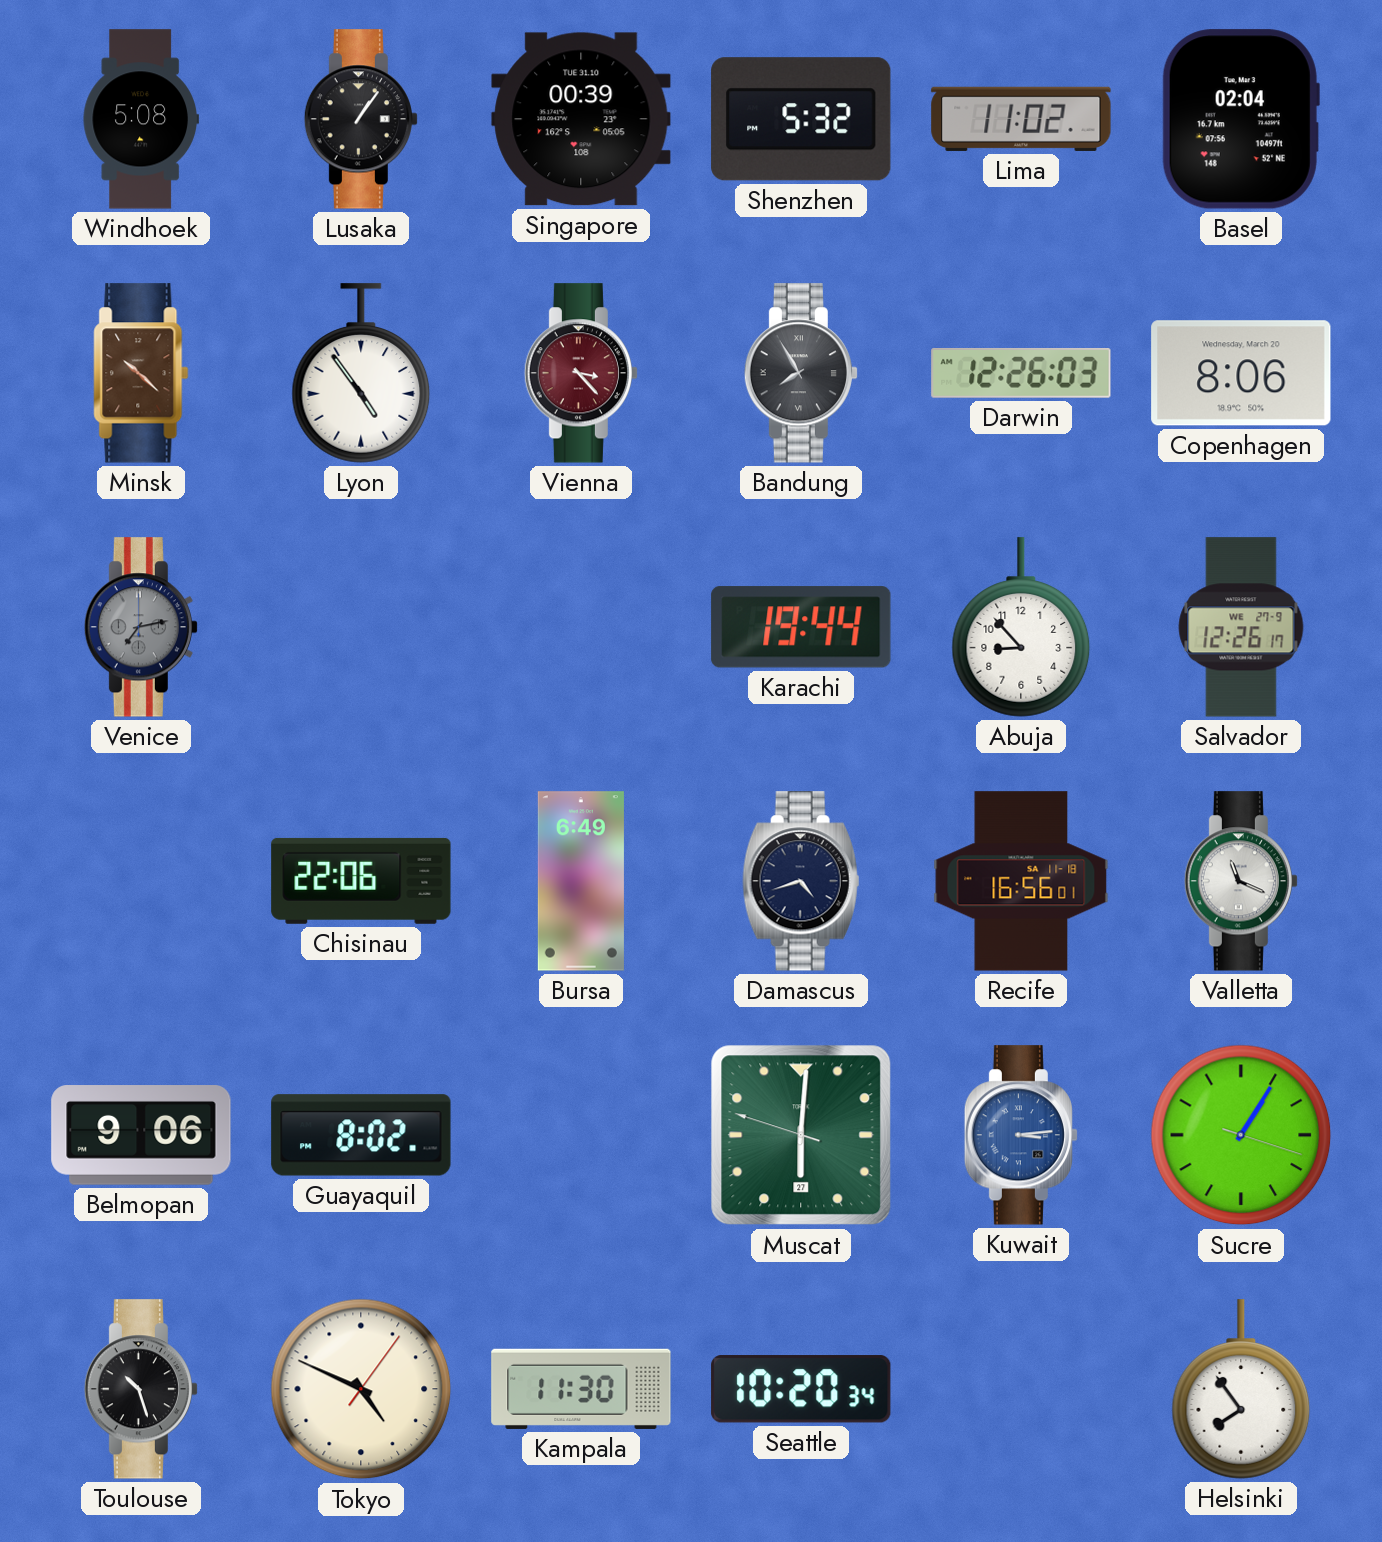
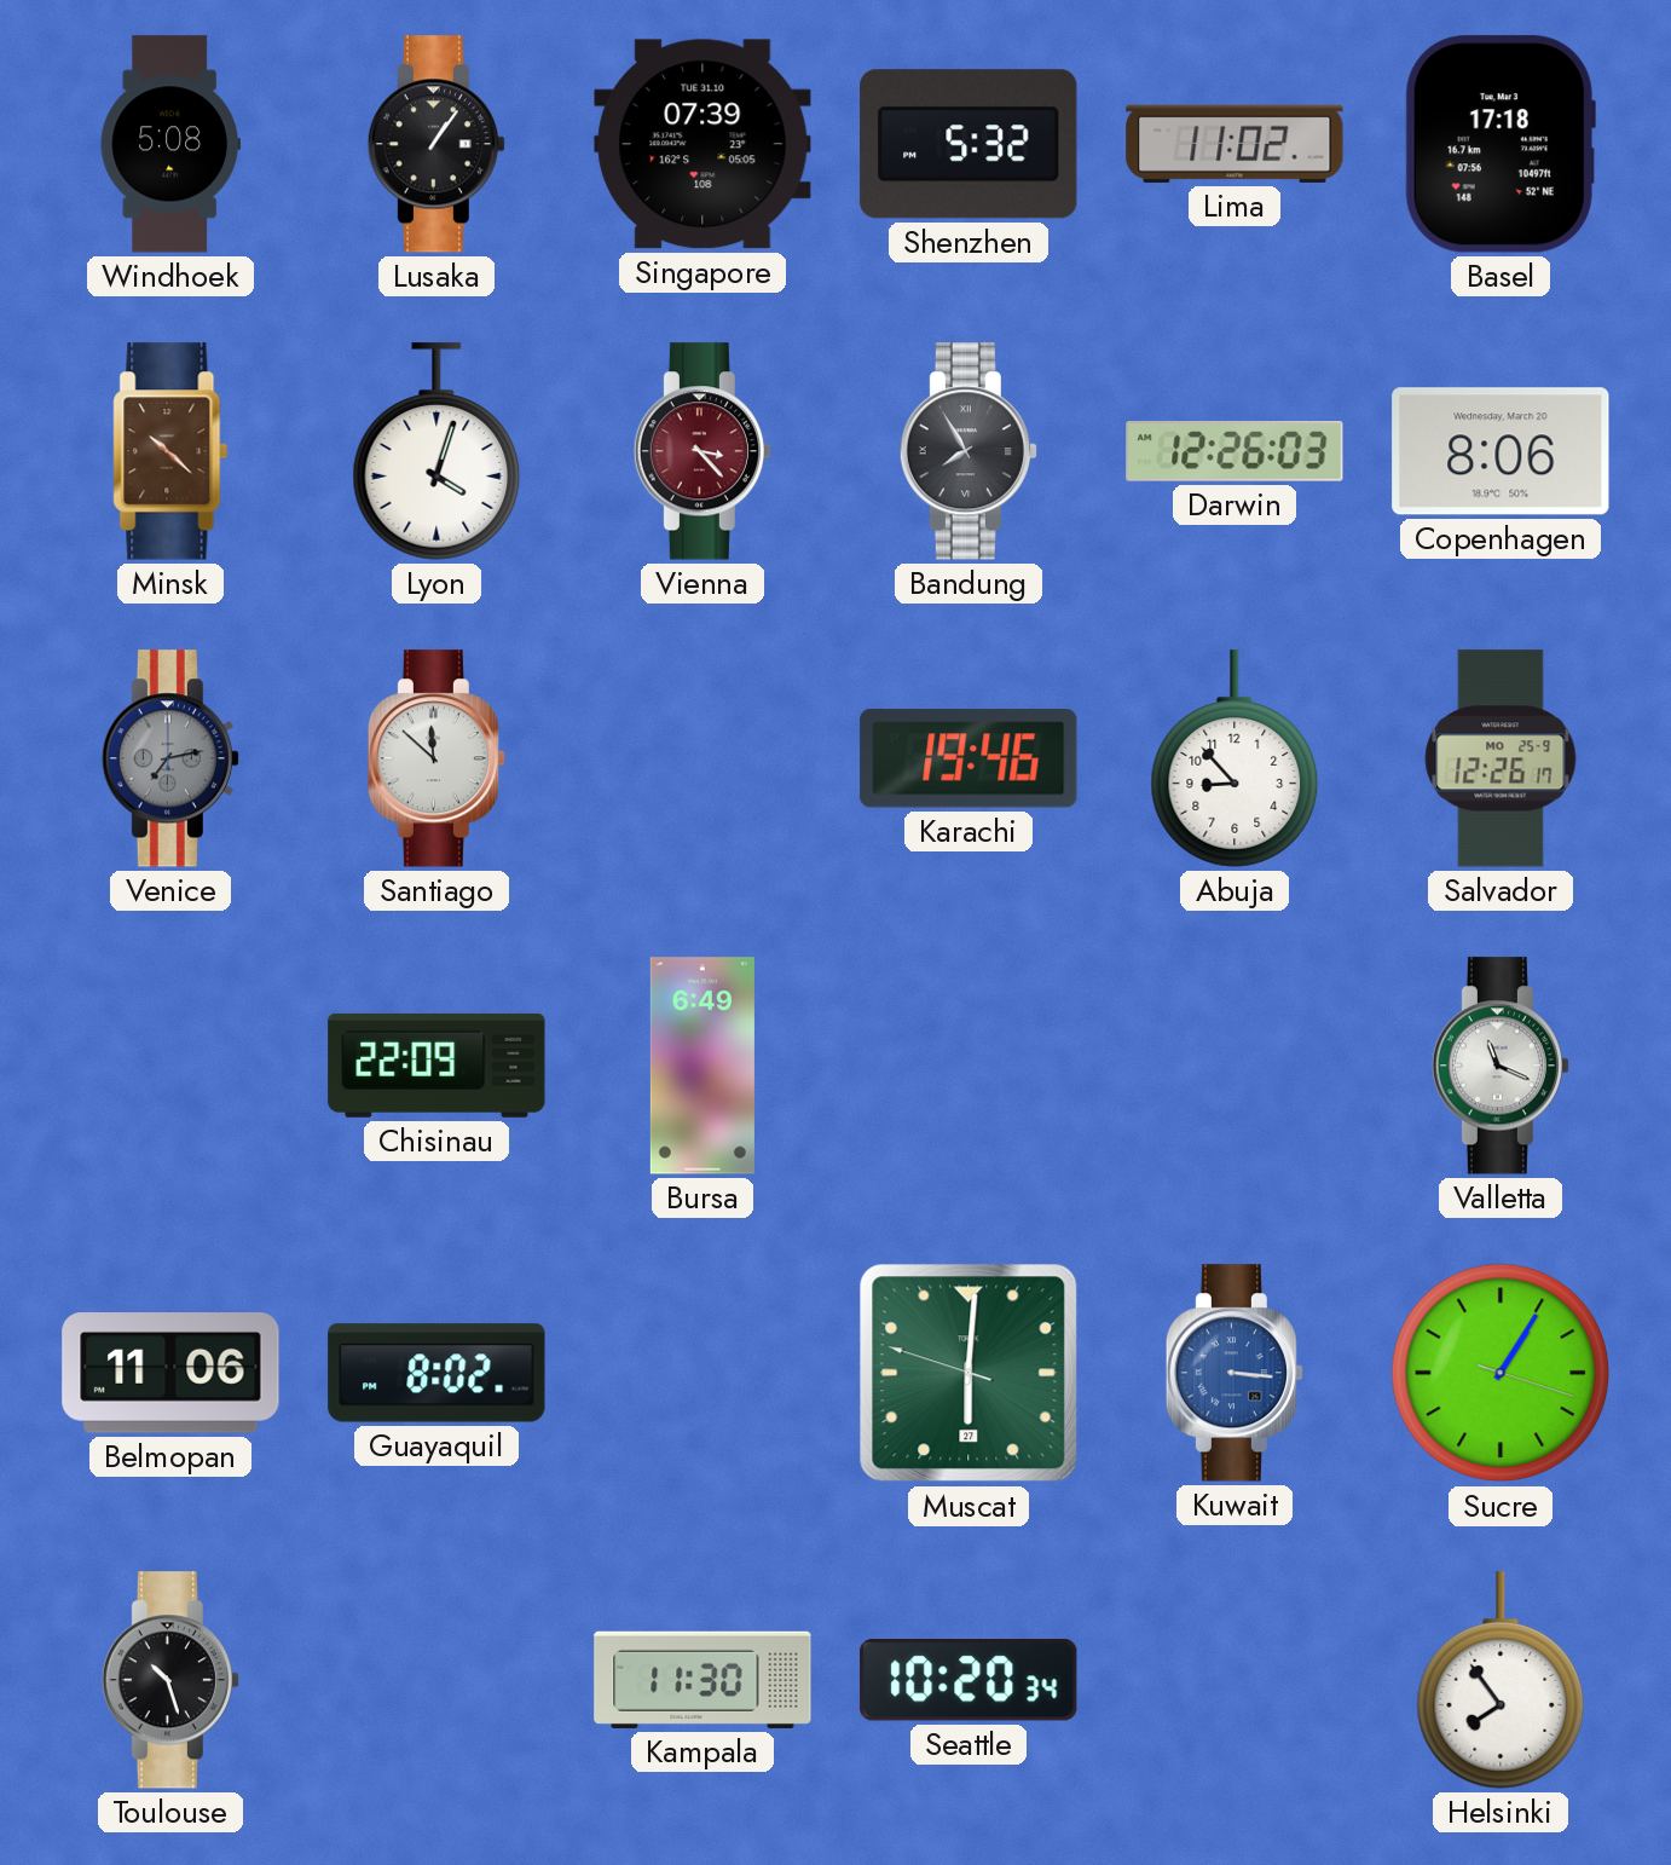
Singapore: 00:39 -> 07:39
Basel: 02:04 -> 17:18
Lyon: 4:54 -> 4:03
Santiago: none -> 11:52
Karachi: 19:44 -> 19:46
Salvador date: WE 27-9 -> MO 25-9
Chisinau: 22:06 -> 22:09
Damascus: 4:42 -> none
Recife: 16:56 -> none
Belmopan: 9:06 -> 11:06
Kuwait: 3:14 -> 3:16
Tokyo: 4:49 -> none
